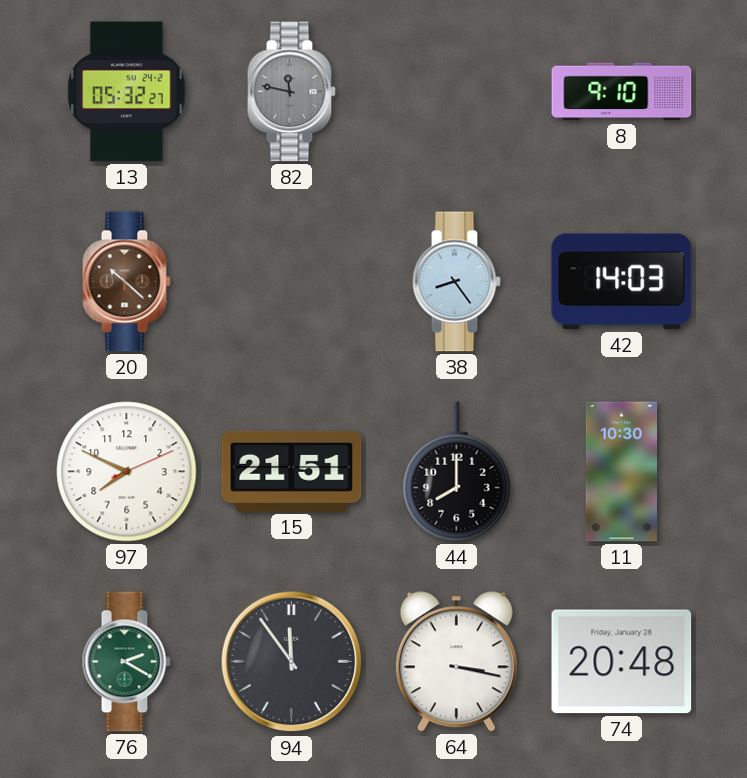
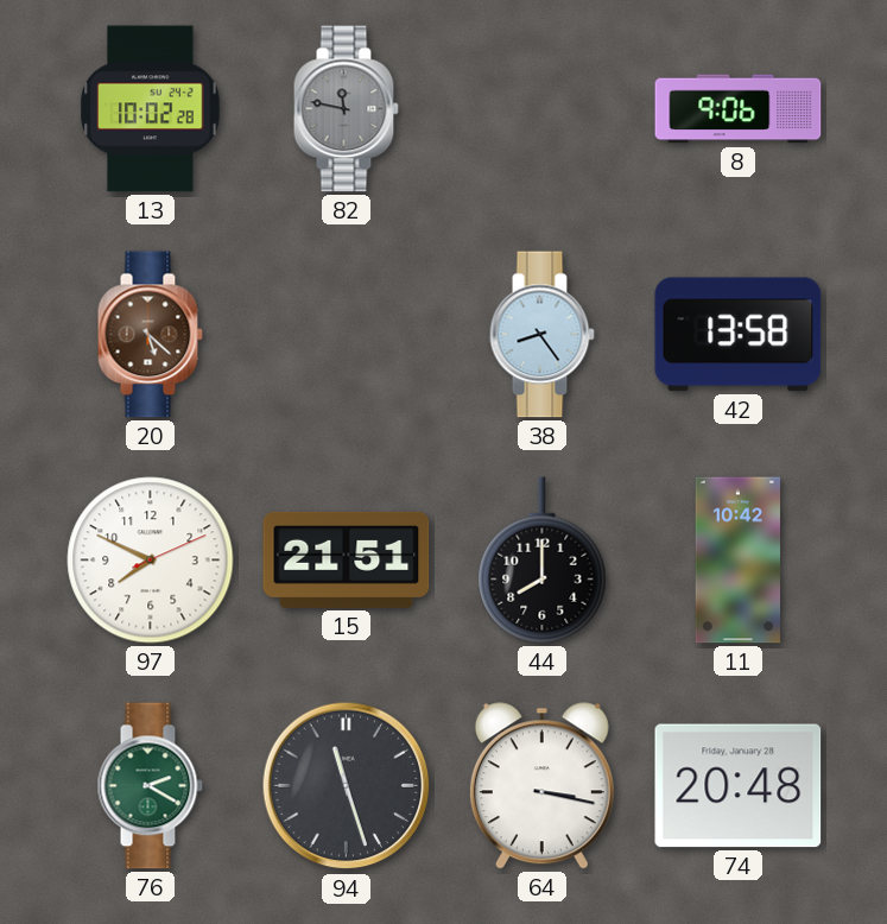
13: 05:32 -> 10:02
8: 9:10 -> 9:06
20: 10:22 -> 5:22
42: 14:03 -> 13:58
11: 10:30 -> 10:42
94: 11:54 -> 11:27
